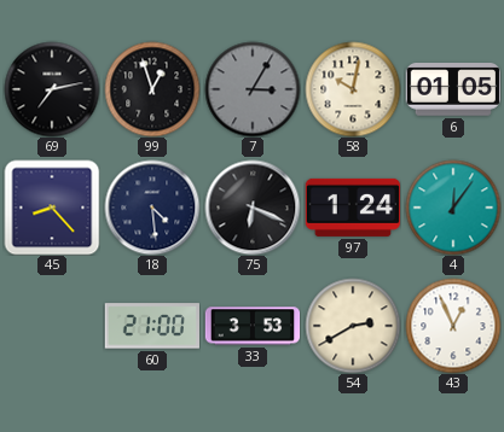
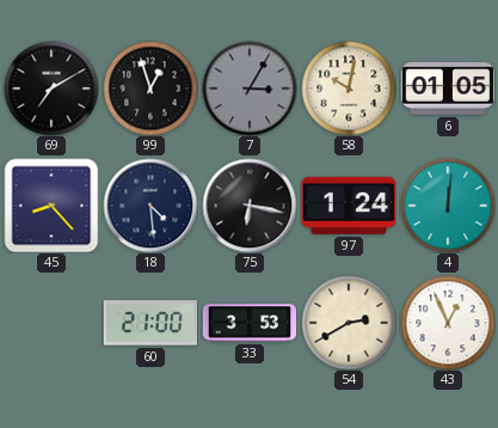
69: 7:13 -> 7:10
75: 6:19 -> 6:17
4: 12:06 -> 12:01
